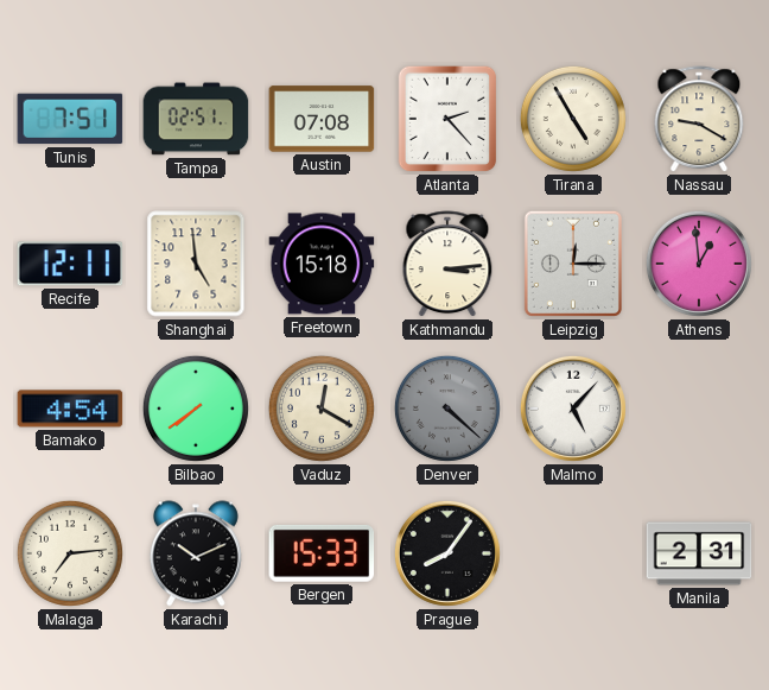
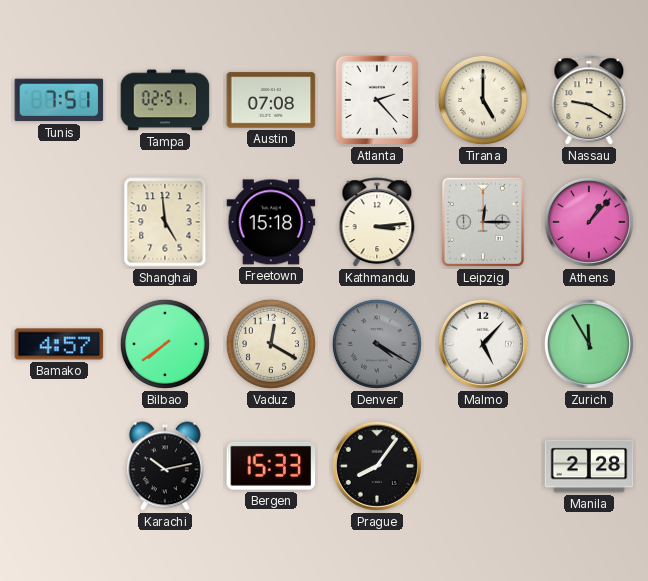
Tirana: 4:55 -> 5:00
Recife: 12:11 -> none
Athens: 12:59 -> 1:07
Bamako: 4:54 -> 4:57
Denver: 4:22 -> 4:20
Zurich: none -> 11:55
Malaga: 7:14 -> none
Karachi: 10:11 -> 10:13
Manila: 2:31 -> 2:28
